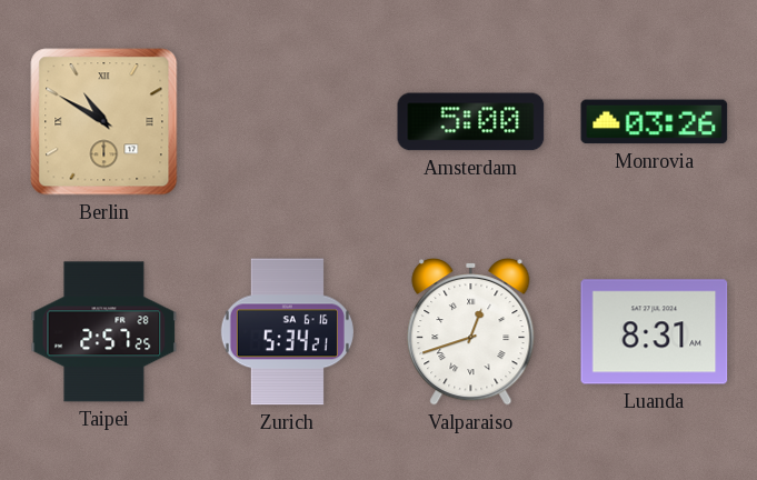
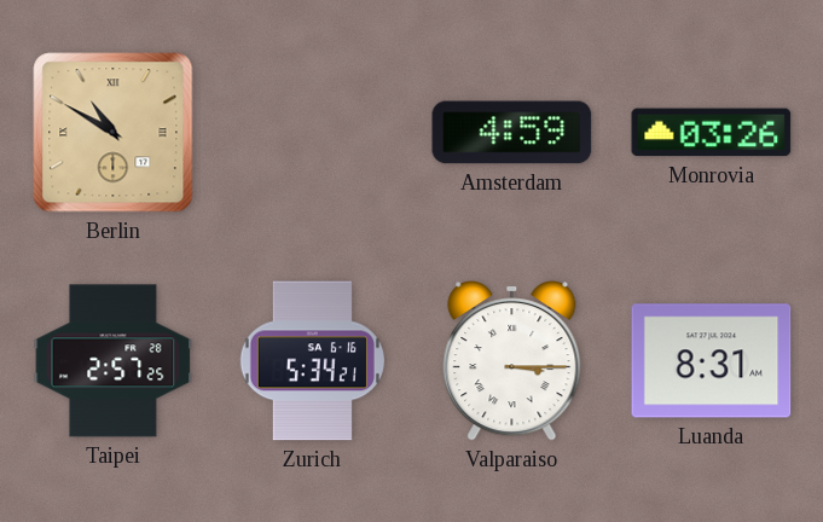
Amsterdam: 5:00 -> 4:59
Valparaiso: 12:42 -> 3:15
